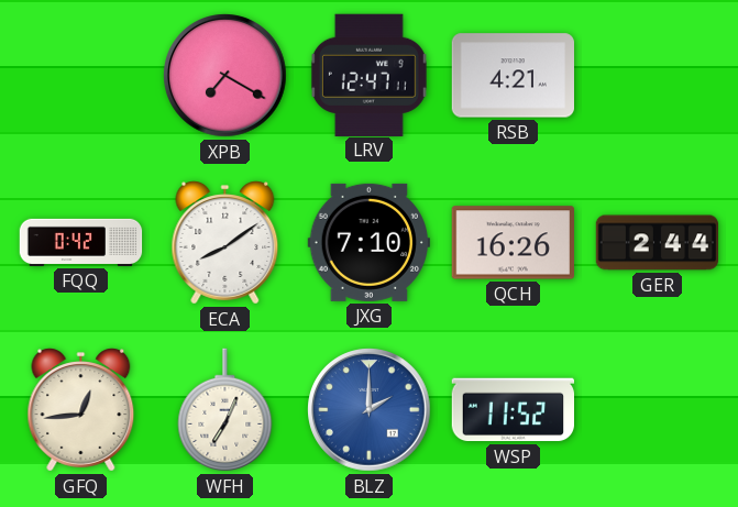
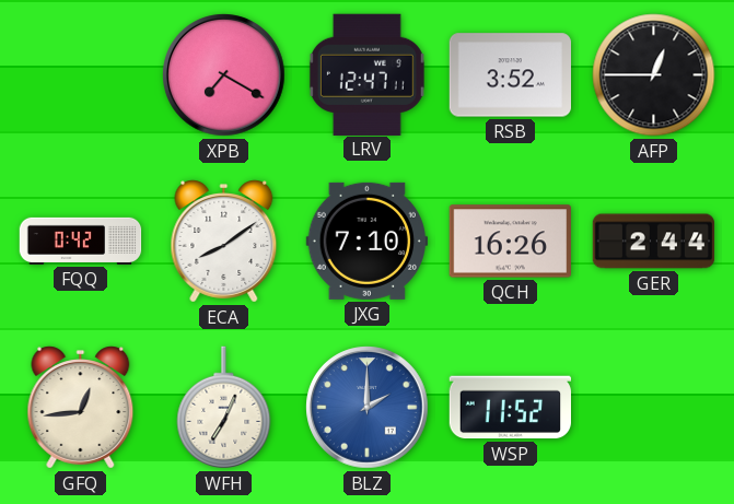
RSB: 4:21 -> 3:52
AFP: none -> 12:45
